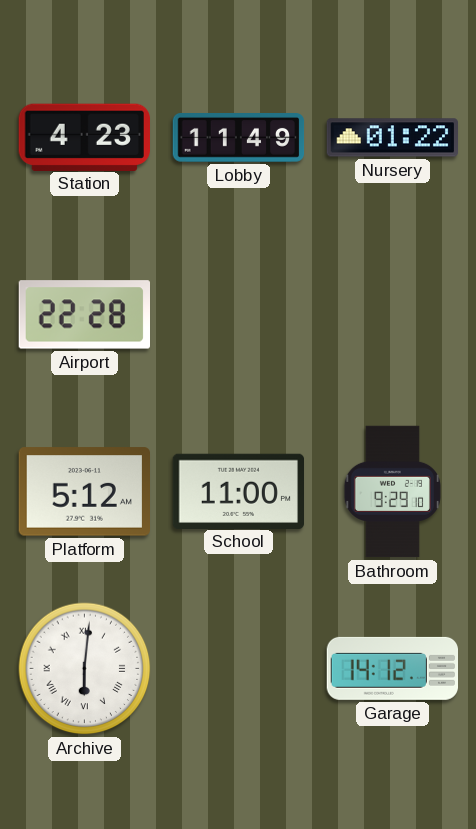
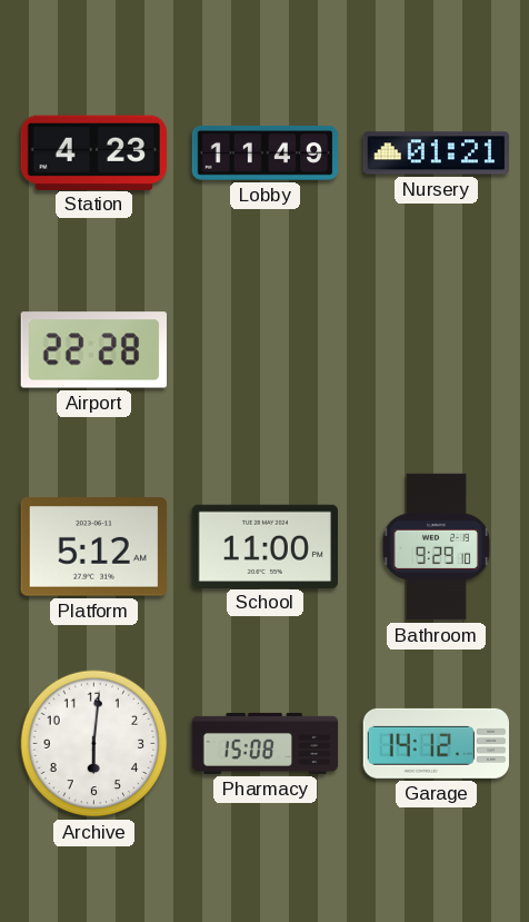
Nursery: 01:22 -> 01:21
Archive numerals: Roman -> Arabic
Pharmacy: none -> 15:08
